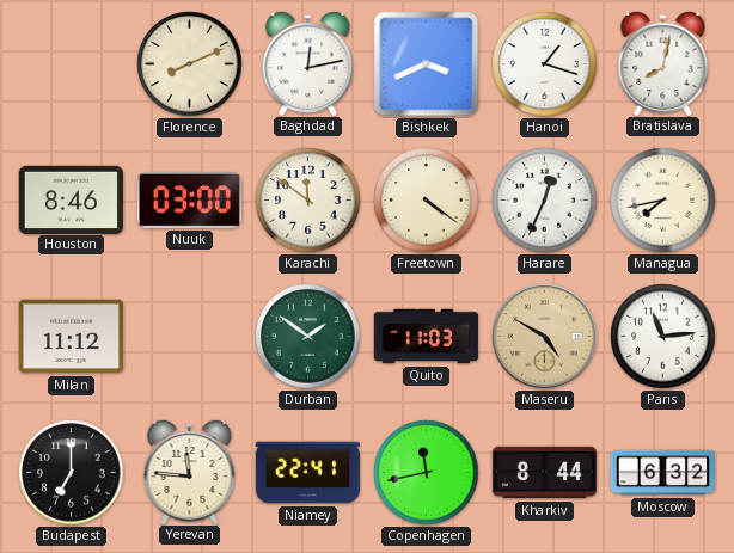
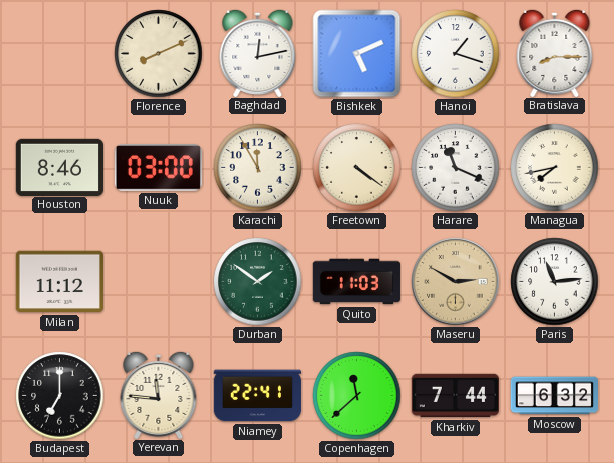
Bishkek: 3:41 -> 5:11
Bratislava: 8:02 -> 8:15
Karachi: 11:51 -> 11:55
Harare: 12:34 -> 11:19
Maseru: 4:50 -> 2:50
Copenhagen: 11:43 -> 11:38
Kharkiv: 8:44 -> 7:44
